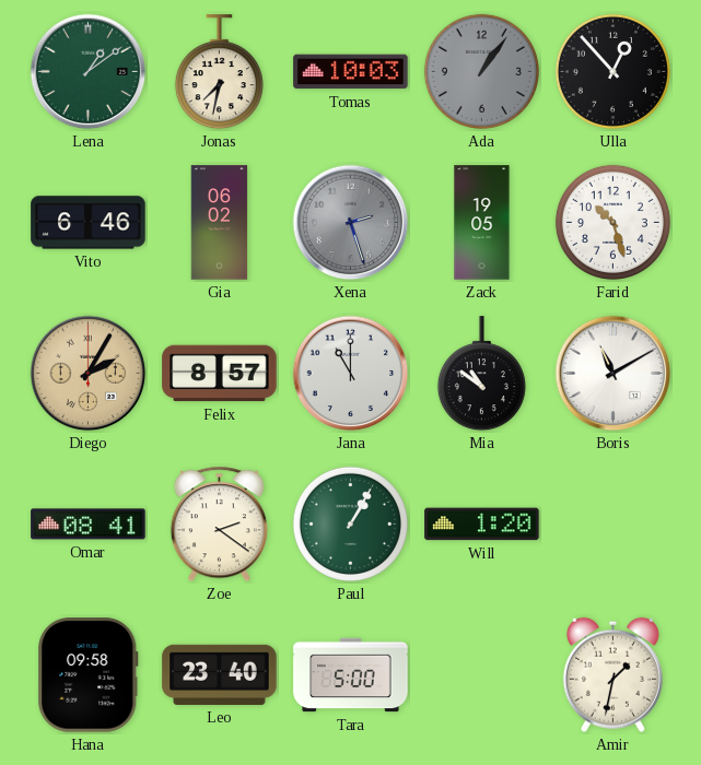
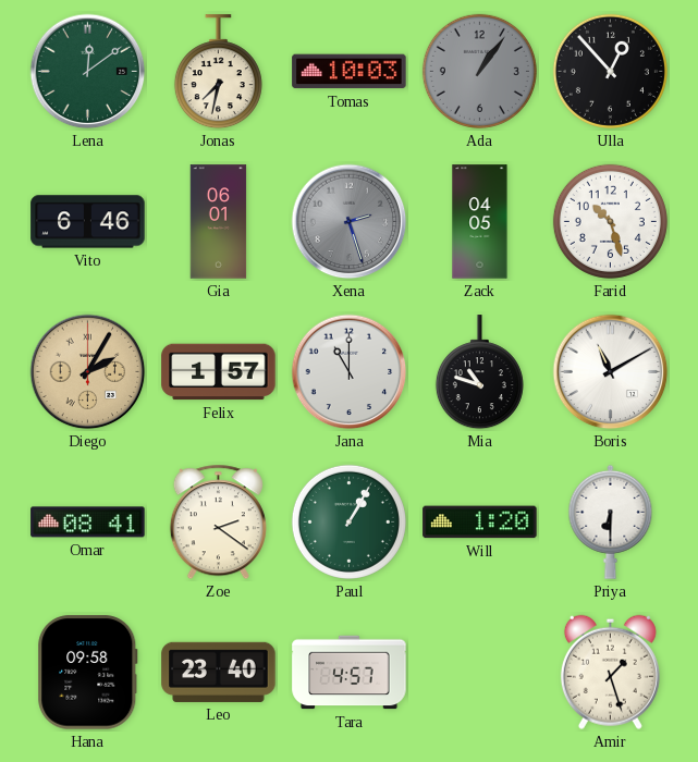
Lena: 1:09 -> 12:09
Gia: 06:02 -> 06:01
Zack: 19:05 -> 04:05
Felix: 8:57 -> 1:57
Mia: 10:51 -> 10:48
Priya: none -> 6:30
Tara: 5:00 -> 4:57
Amir: 1:32 -> 1:27
